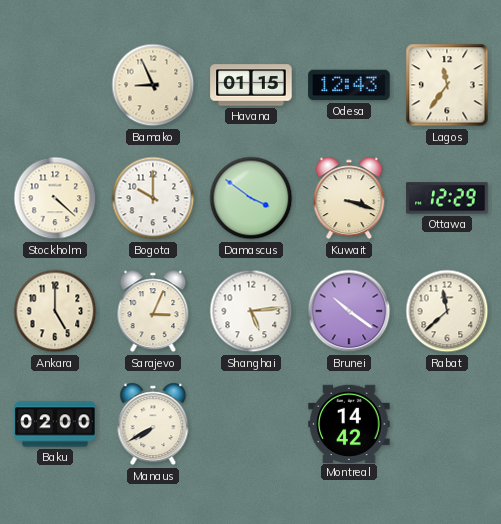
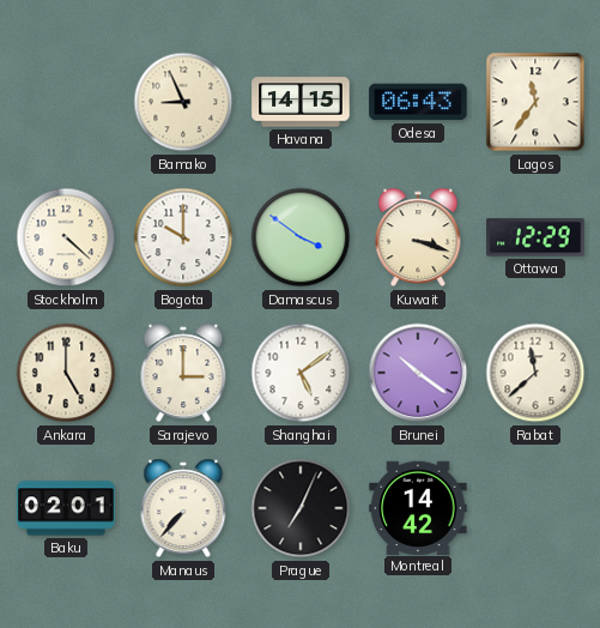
Havana: 01:15 -> 14:15
Odesa: 12:43 -> 06:43
Sarajevo: 3:04 -> 3:00
Shanghai: 5:14 -> 5:09
Baku: 02:00 -> 02:01
Manaus: 7:40 -> 7:37
Prague: none -> 7:04
